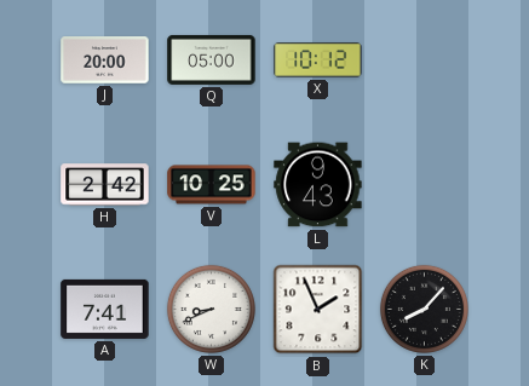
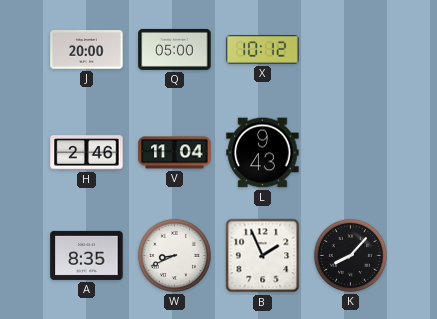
H: 2:42 -> 2:46
V: 10:25 -> 11:04
A: 7:41 -> 8:35
